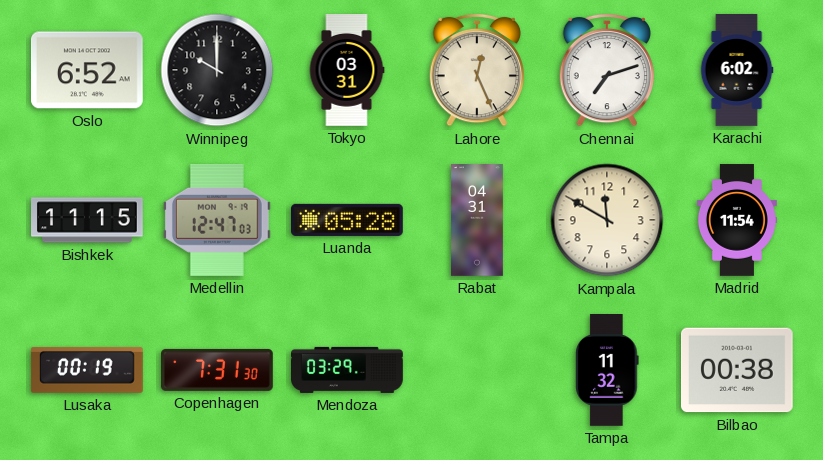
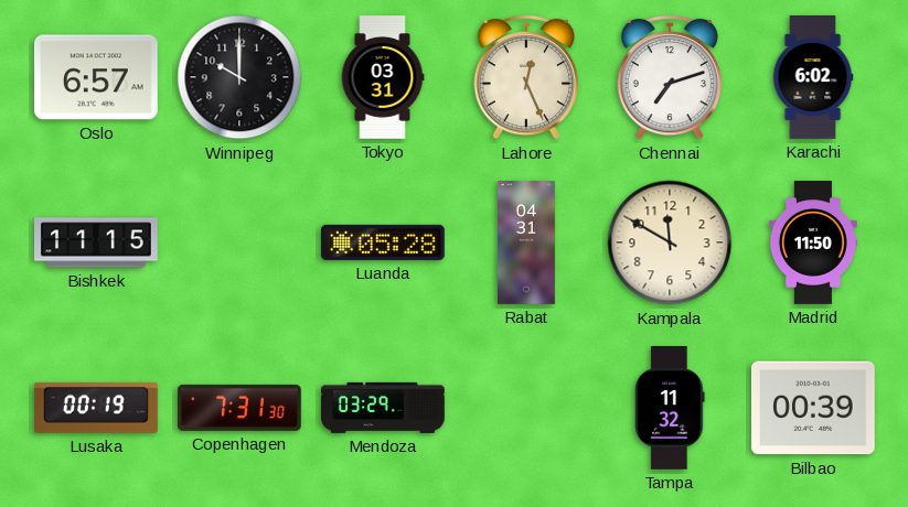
Oslo: 6:52 -> 6:57
Medellin: 12:47 -> none
Madrid: 11:54 -> 11:50
Bilbao: 00:38 -> 00:39
